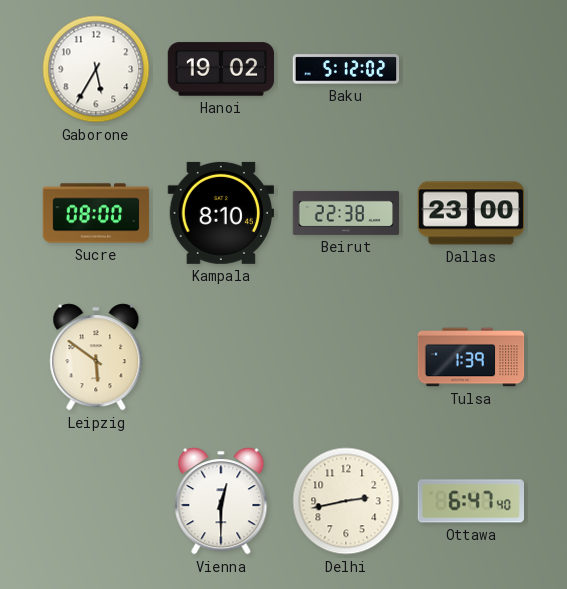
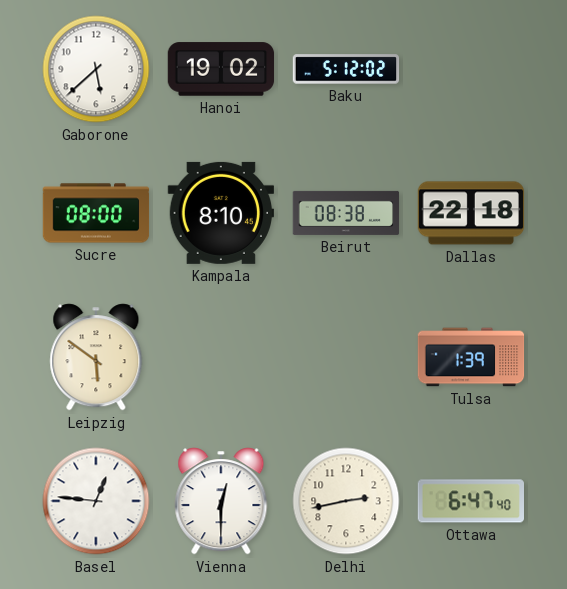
Gaborone: 5:35 -> 5:38
Beirut: 22:38 -> 08:38
Dallas: 23:00 -> 22:18
Basel: none -> 12:46
